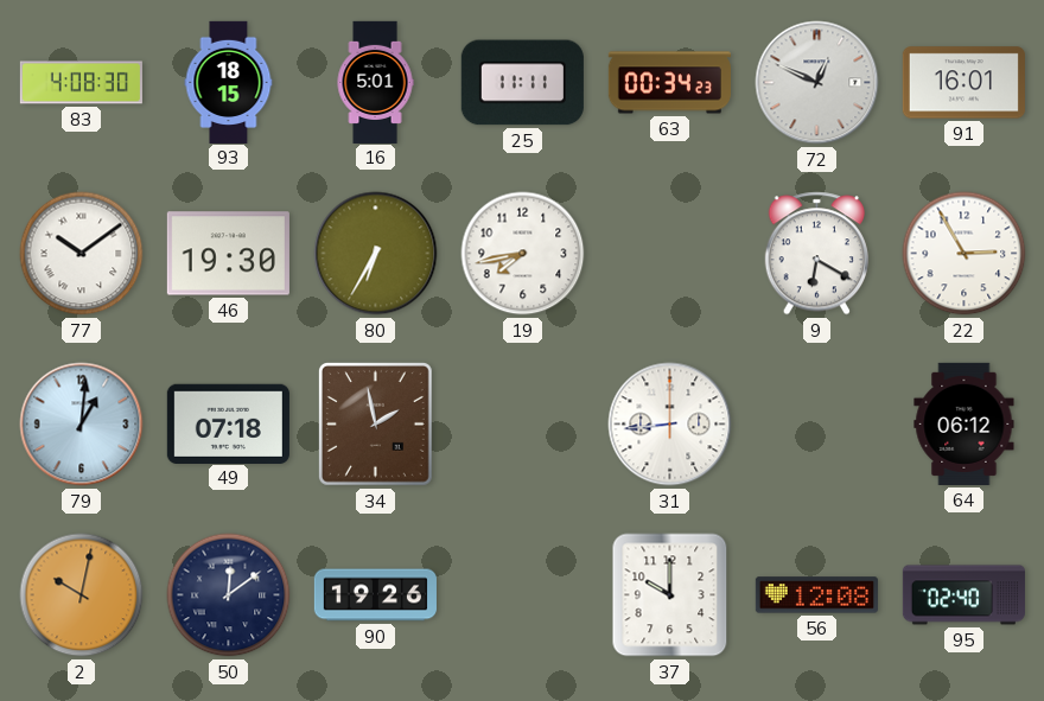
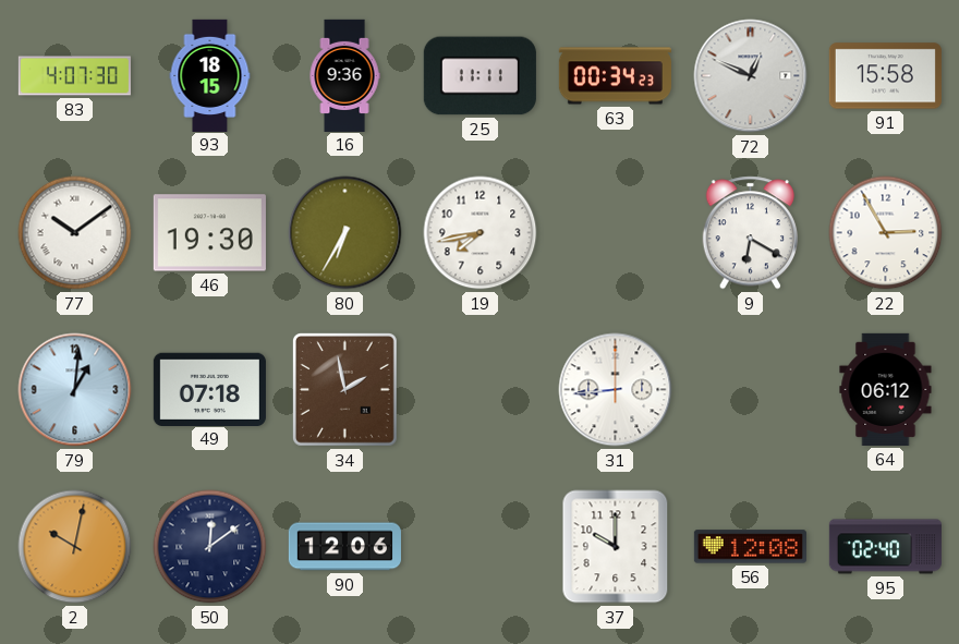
83: 4:08 -> 4:07
16: 5:01 -> 9:36
91: 16:01 -> 15:58
90: 19:26 -> 12:06
